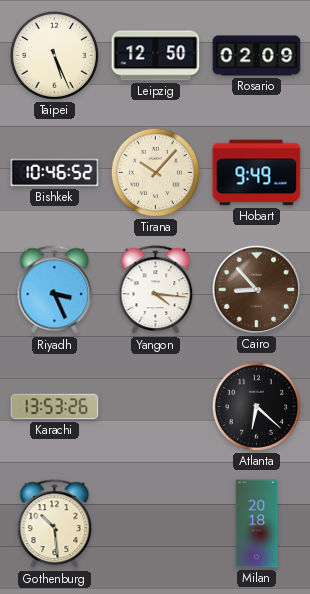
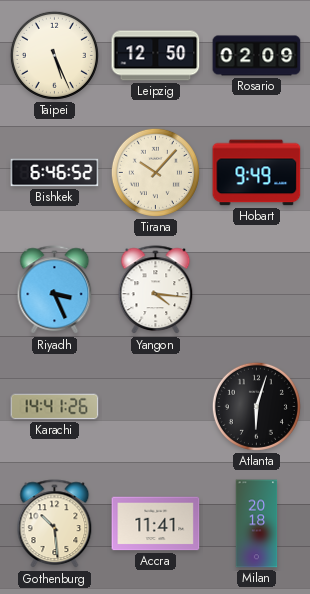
Bishkek: 10:46 -> 6:46
Cairo: 8:53 -> none
Karachi: 13:53 -> 14:41
Atlanta: 6:22 -> 6:03
Accra: none -> 11:41
